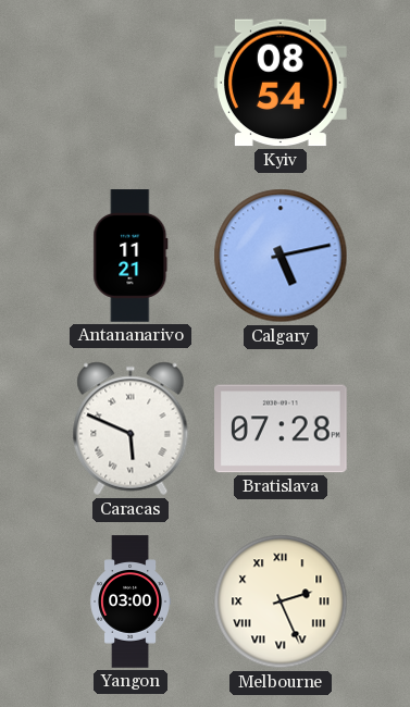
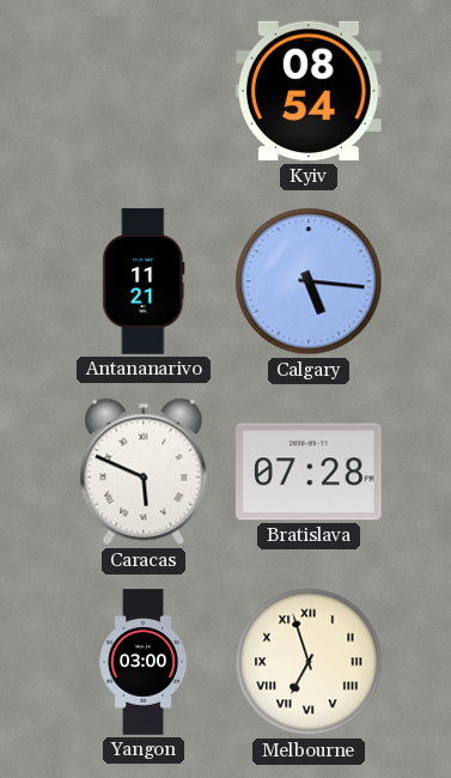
Calgary: 5:13 -> 5:16
Melbourne: 2:26 -> 6:57
